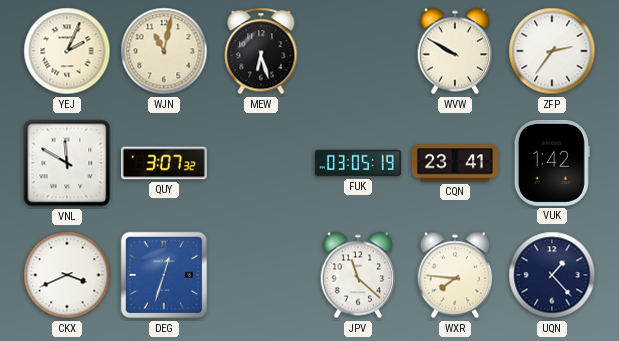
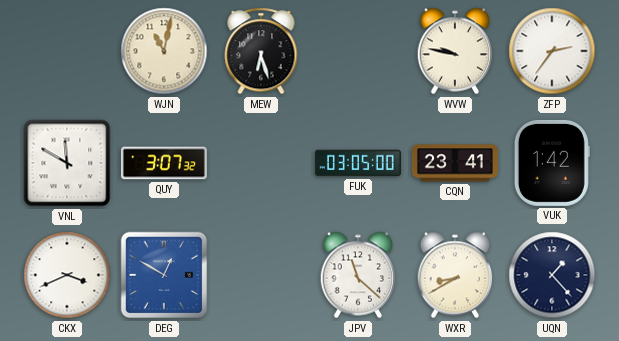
YEJ: 2:04 -> none
WVW: 9:50 -> 9:47
FUK: 03:05:19 -> 03:05:00
DEG: 12:33 -> 12:50
WXR: 7:46 -> 8:40
